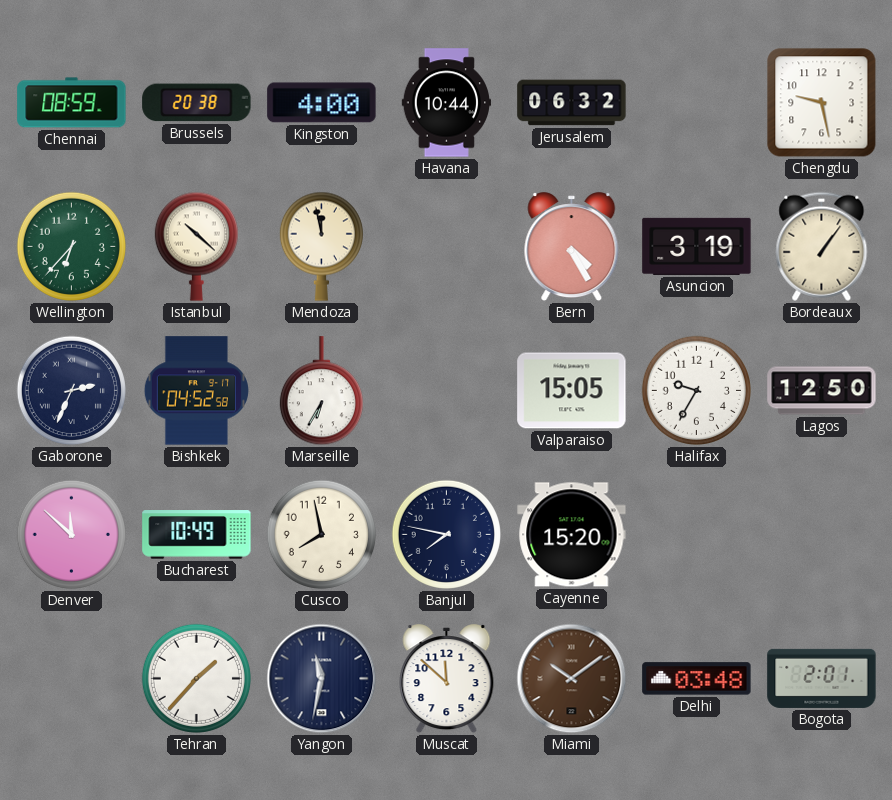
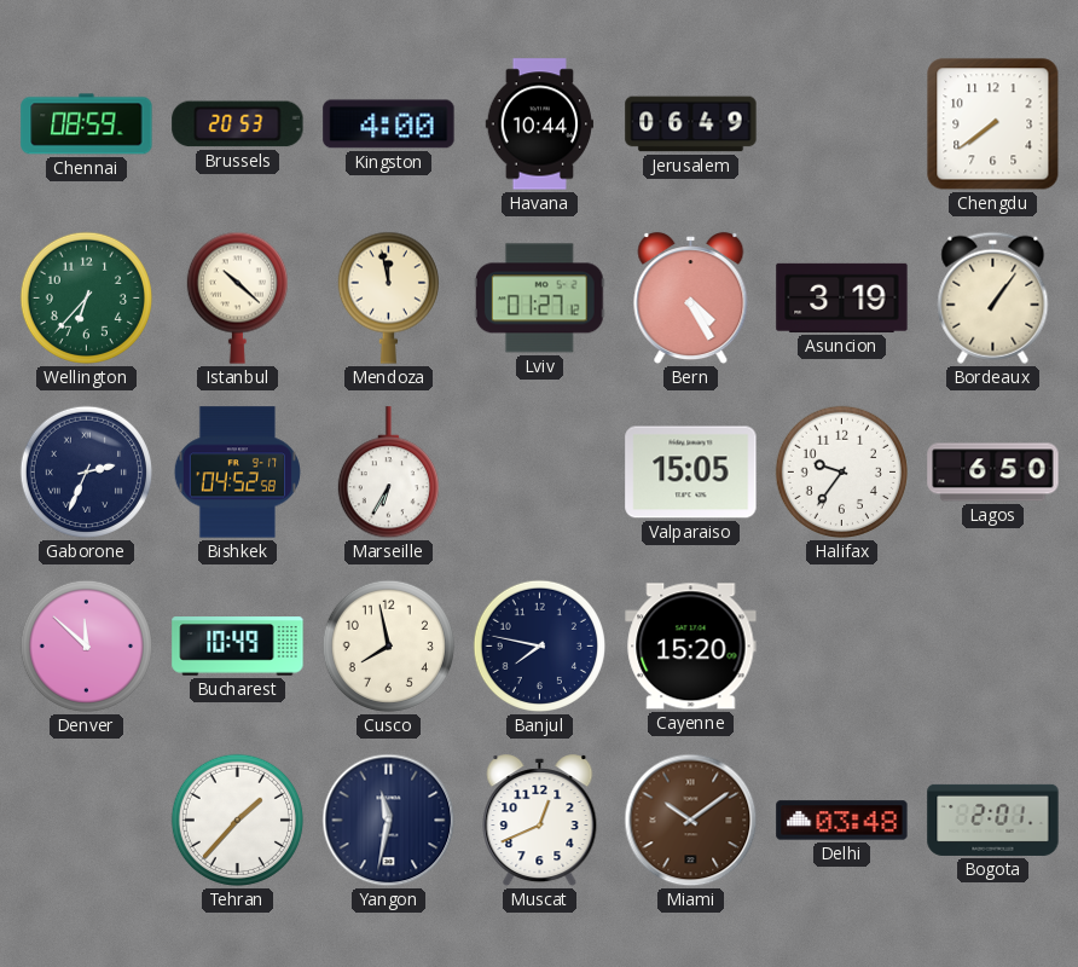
Brussels: 20:38 -> 20:53
Jerusalem: 06:32 -> 06:49
Chengdu: 9:28 -> 7:39
Lviv: none -> 01:27
Halifax: 9:35 -> 9:36
Lagos: 12:50 -> 6:50
Muscat: 11:52 -> 12:41
